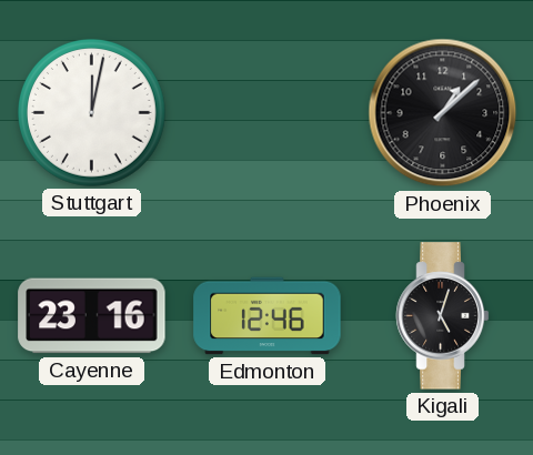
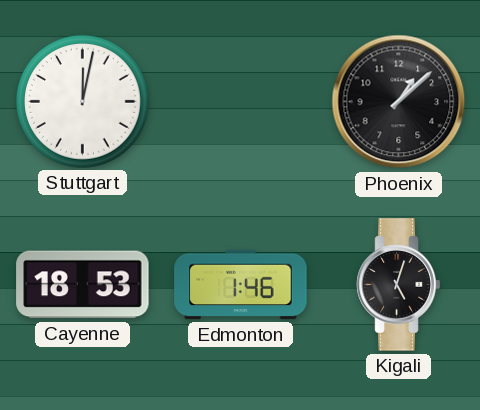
Cayenne: 23:16 -> 18:53
Edmonton: 12:46 -> 1:46
